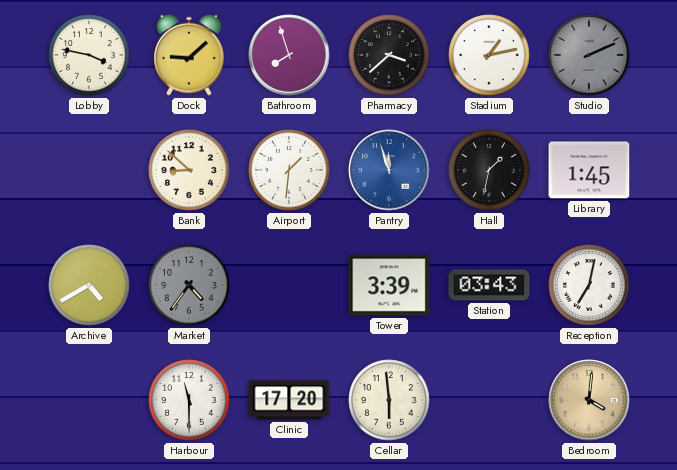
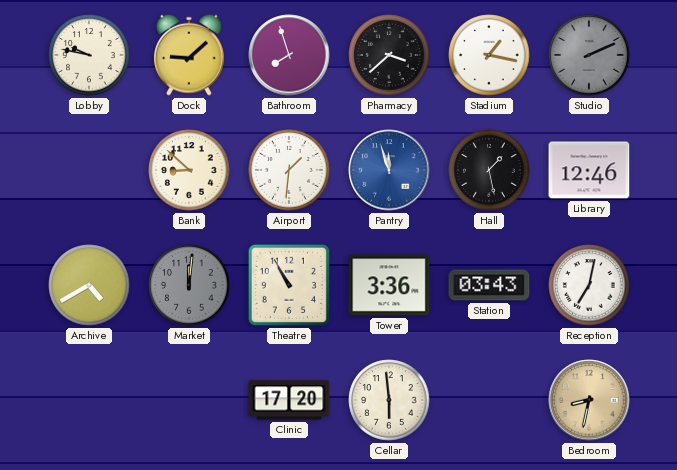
Lobby: 3:47 -> 9:47
Stadium: 1:13 -> 1:17
Hall: 1:32 -> 1:28
Library: 1:45 -> 12:46
Market: 4:36 -> 12:01
Theatre: none -> 10:55
Tower: 3:39 -> 3:36
Harbour: 11:30 -> none
Bedroom: 4:01 -> 8:32
